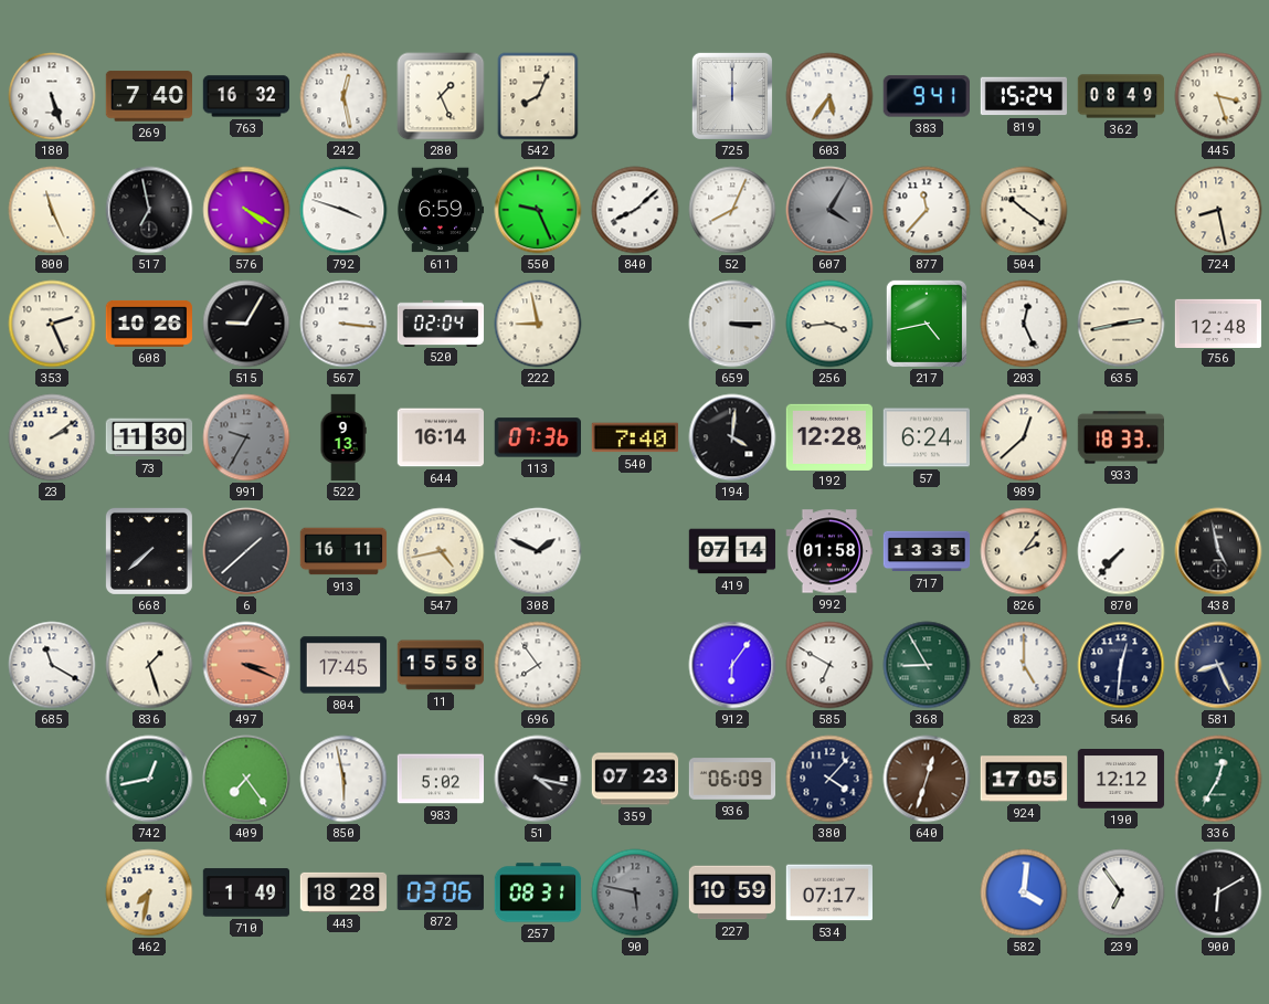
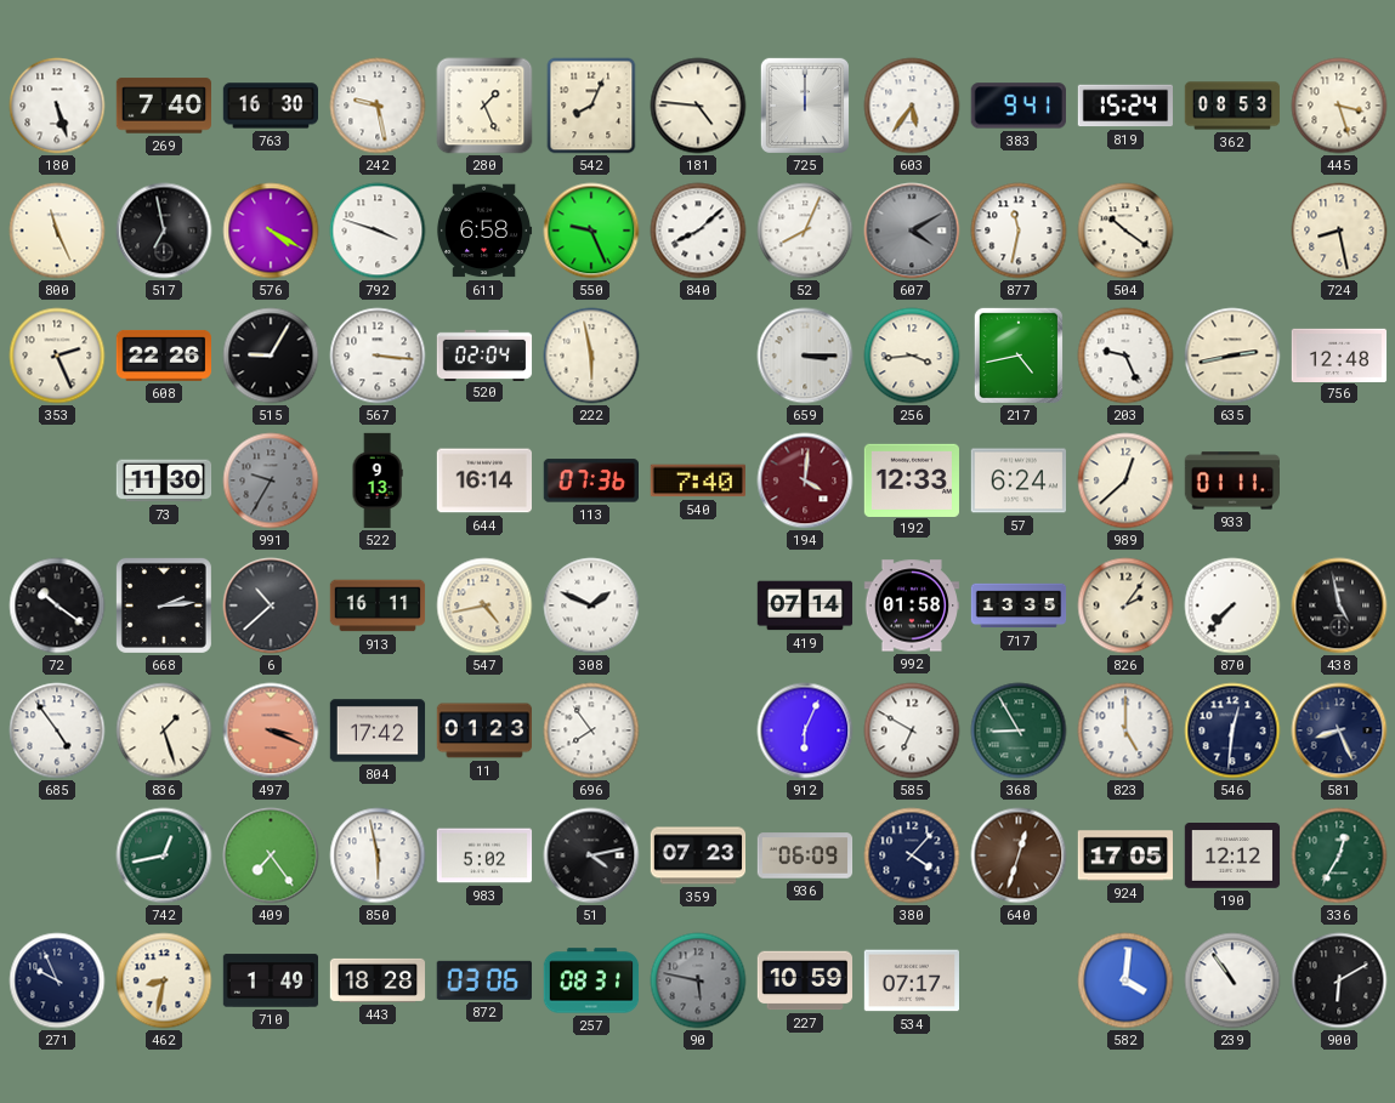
763: 16:32 -> 16:30
242: 12:28 -> 9:28
181: none -> 4:46
362: 08:49 -> 08:53
611: 6:59 -> 6:58
607: 4:05 -> 4:10
877: 11:37 -> 11:32
608: 10:26 -> 22:26
222: 8:58 -> 5:58
203: 12:26 -> 9:26
23: 2:09 -> none
194 dial: black -> burgundy
192: 12:28 -> 12:33
933: 18:33 -> 01:11
72: none -> 10:21
668: 7:38 -> 2:14
6: 1:38 -> 10:38
685: 11:20 -> 4:54
804: 17:45 -> 17:42
11: 15:58 -> 01:23
912: 6:06 -> 6:04
51: 4:17 -> 4:13
271: none -> 9:56
462: 7:32 -> 8:32
239: 6:54 -> 10:54
